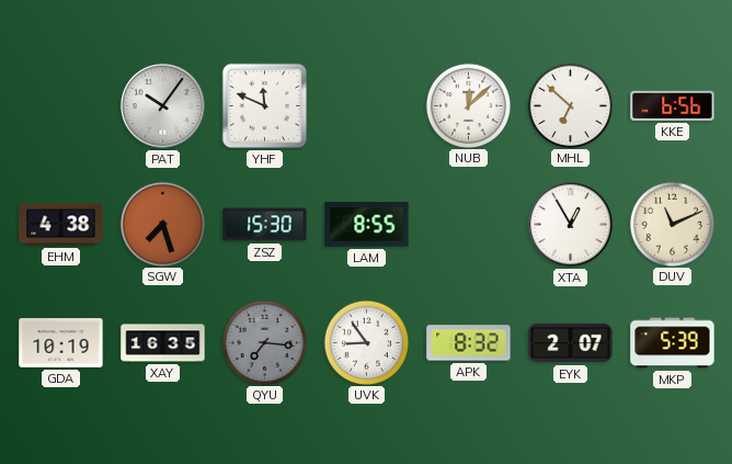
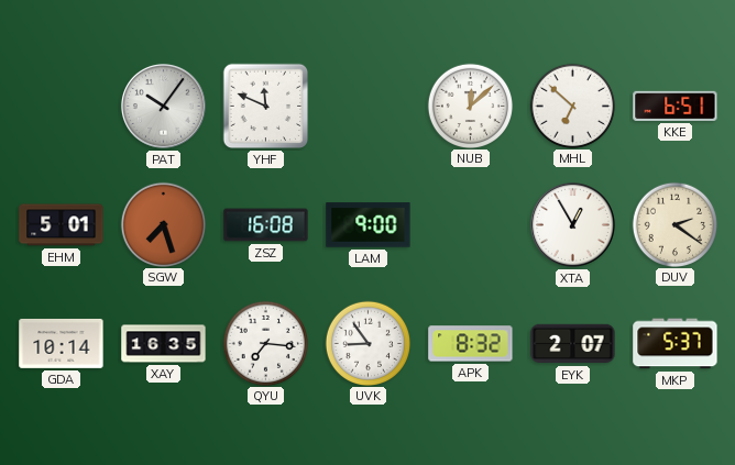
KKE: 6:56 -> 6:51
EHM: 4:38 -> 5:01
ZSZ: 15:30 -> 16:08
LAM: 8:55 -> 9:00
DUV: 11:11 -> 2:21
GDA: 10:19 -> 10:14
QYU dial: grey -> white
MKP: 5:39 -> 5:37
